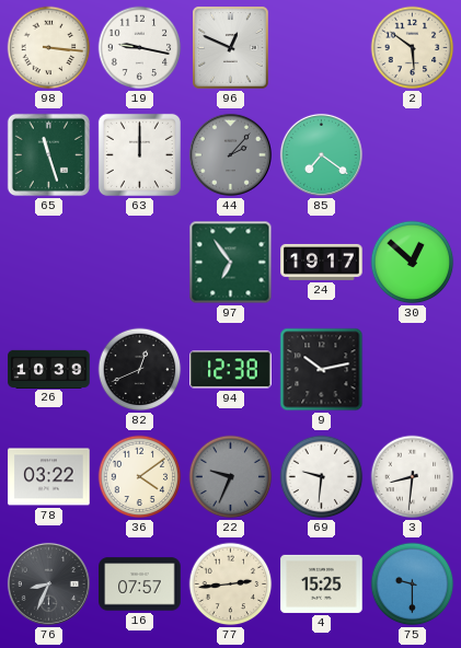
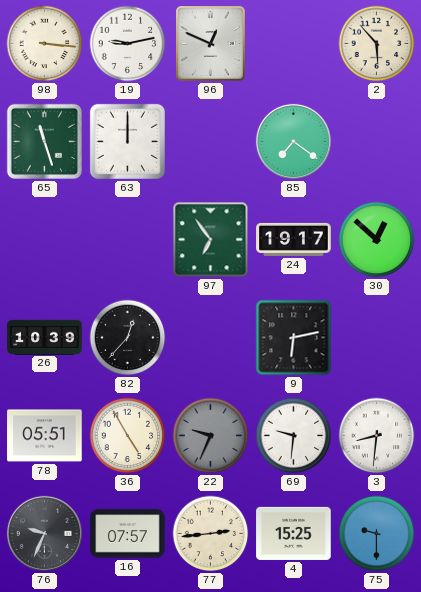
19: 9:17 -> 9:13
2: 5:51 -> 5:53
44: 2:07 -> none
82: 12:41 -> 12:37
94: 12:38 -> none
9: 10:13 -> 6:13
78: 03:22 -> 05:51
36: 4:09 -> 4:55
76: 8:34 -> 9:34
